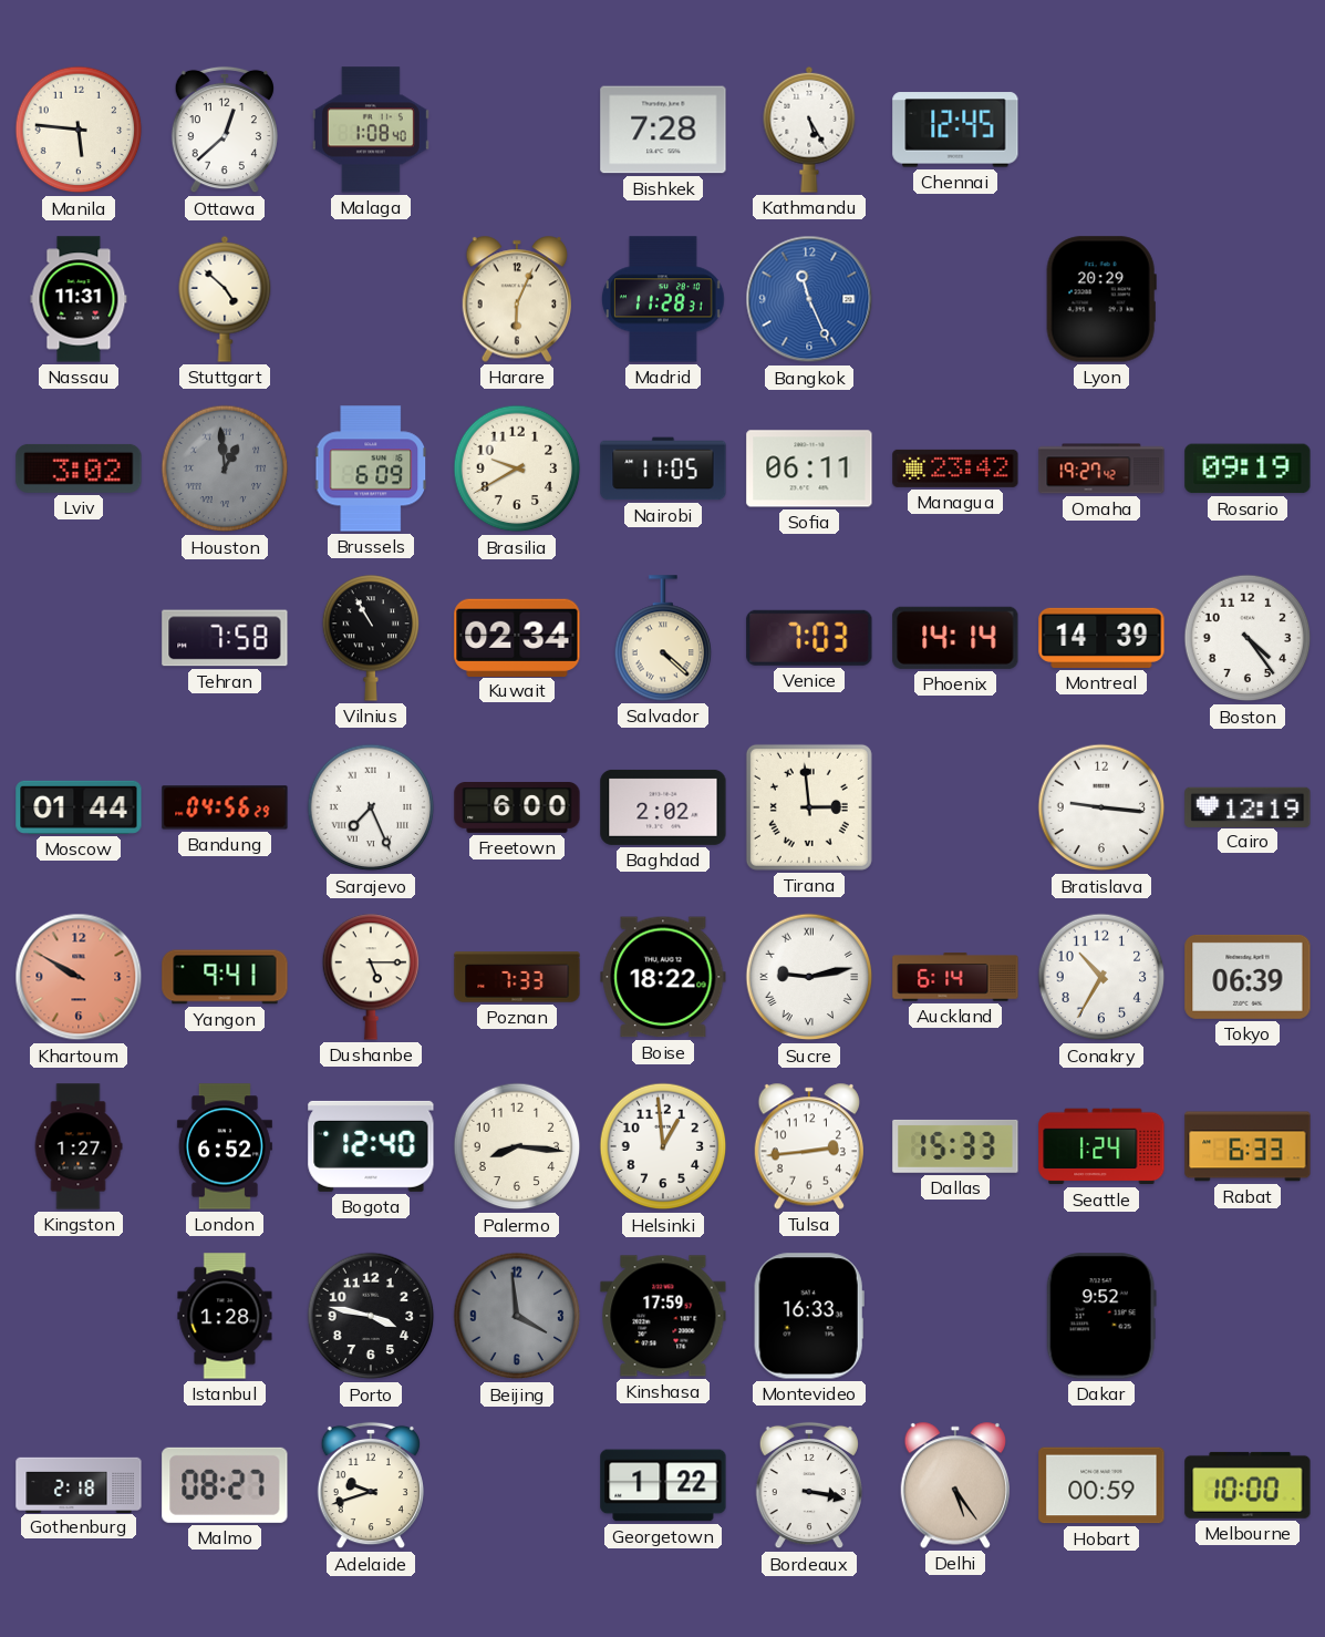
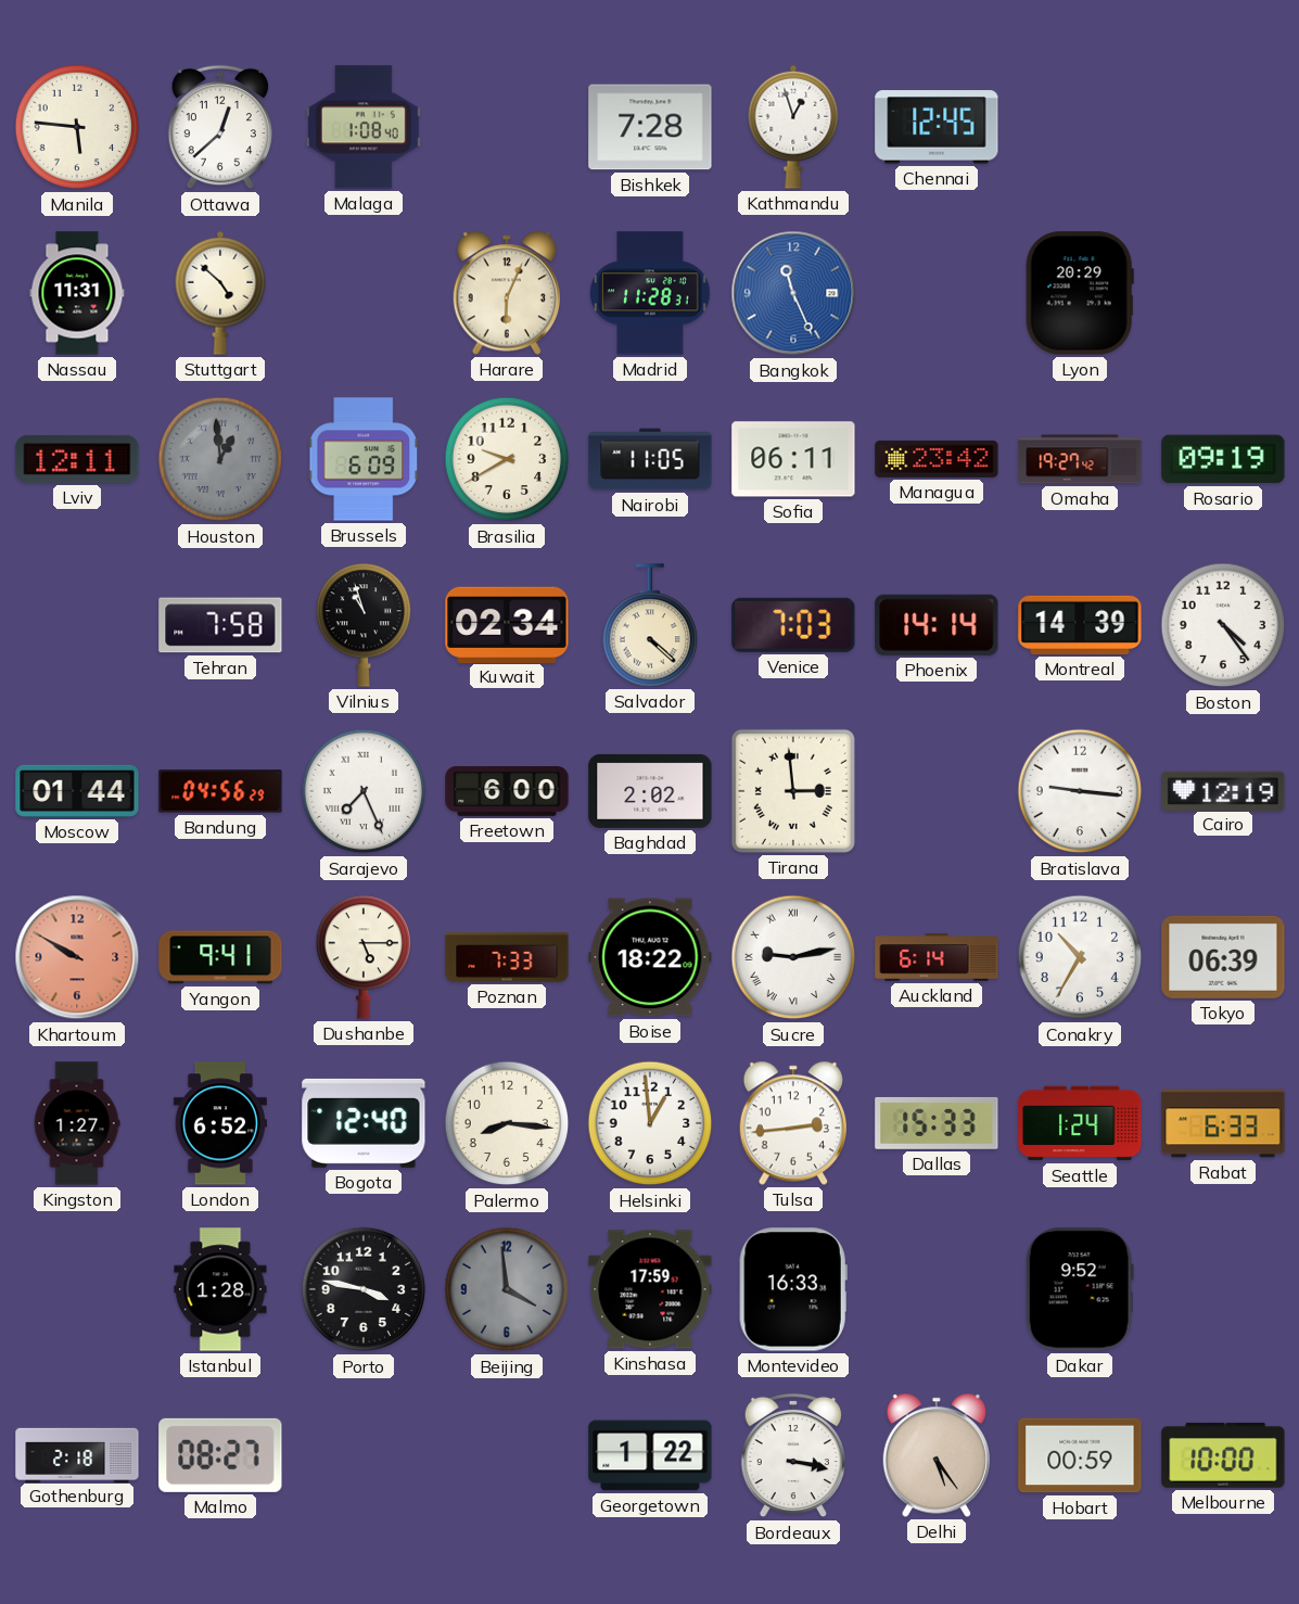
Kathmandu: 5:25 -> 12:57
Lviv: 3:02 -> 12:11
Vilnius: 10:55 -> 10:57
Adelaide: 9:42 -> none
